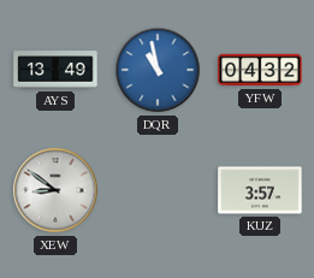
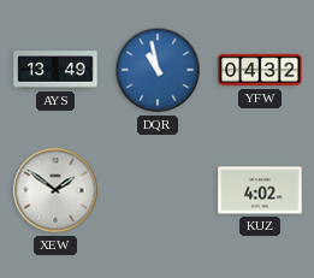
XEW: 8:51 -> 1:51
KUZ: 3:57 -> 4:02
